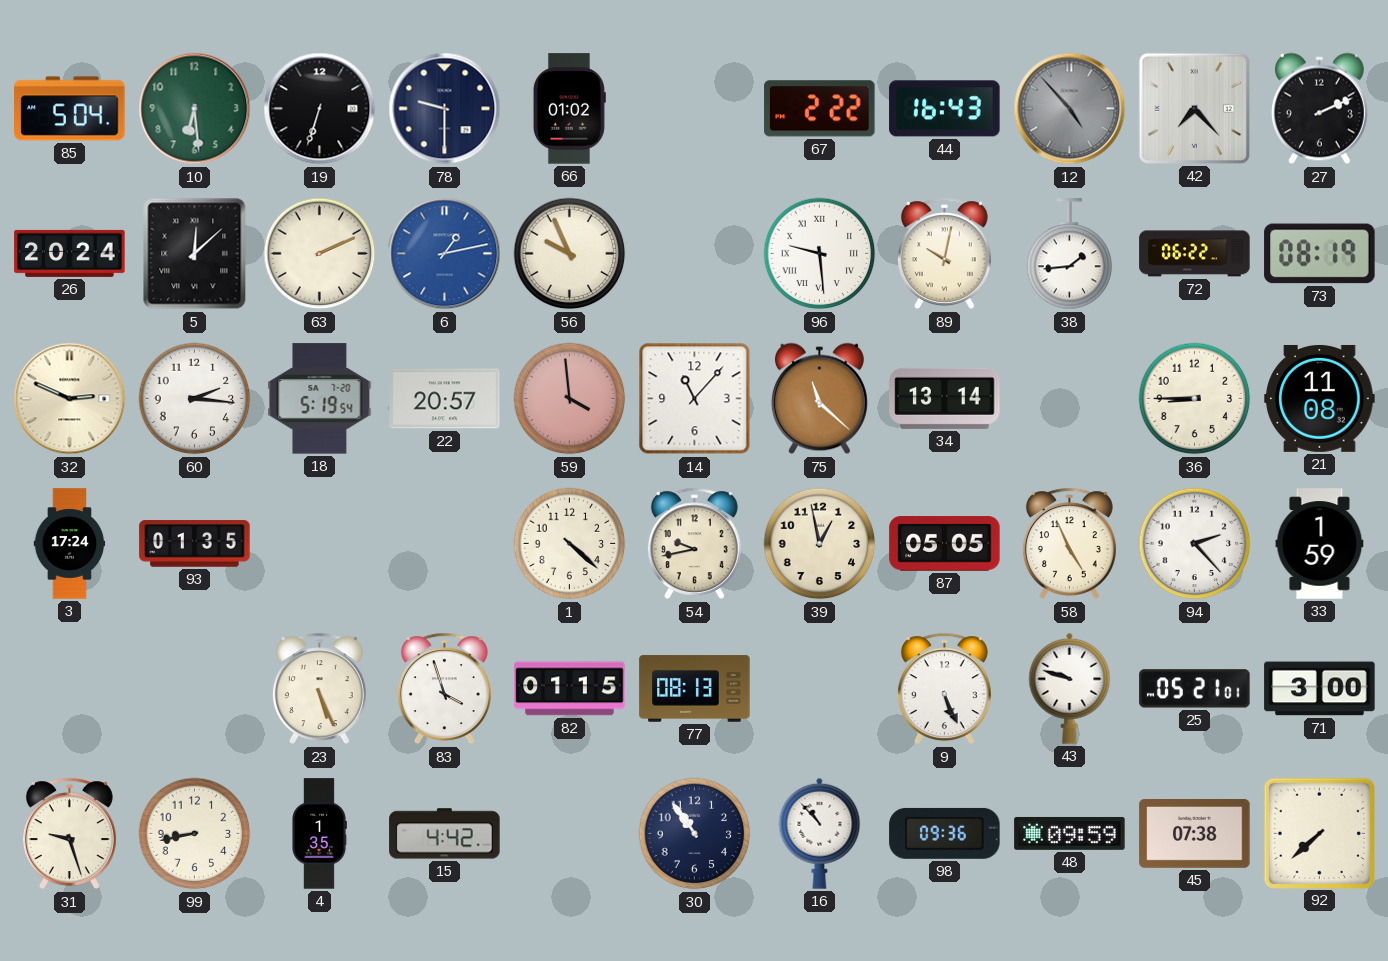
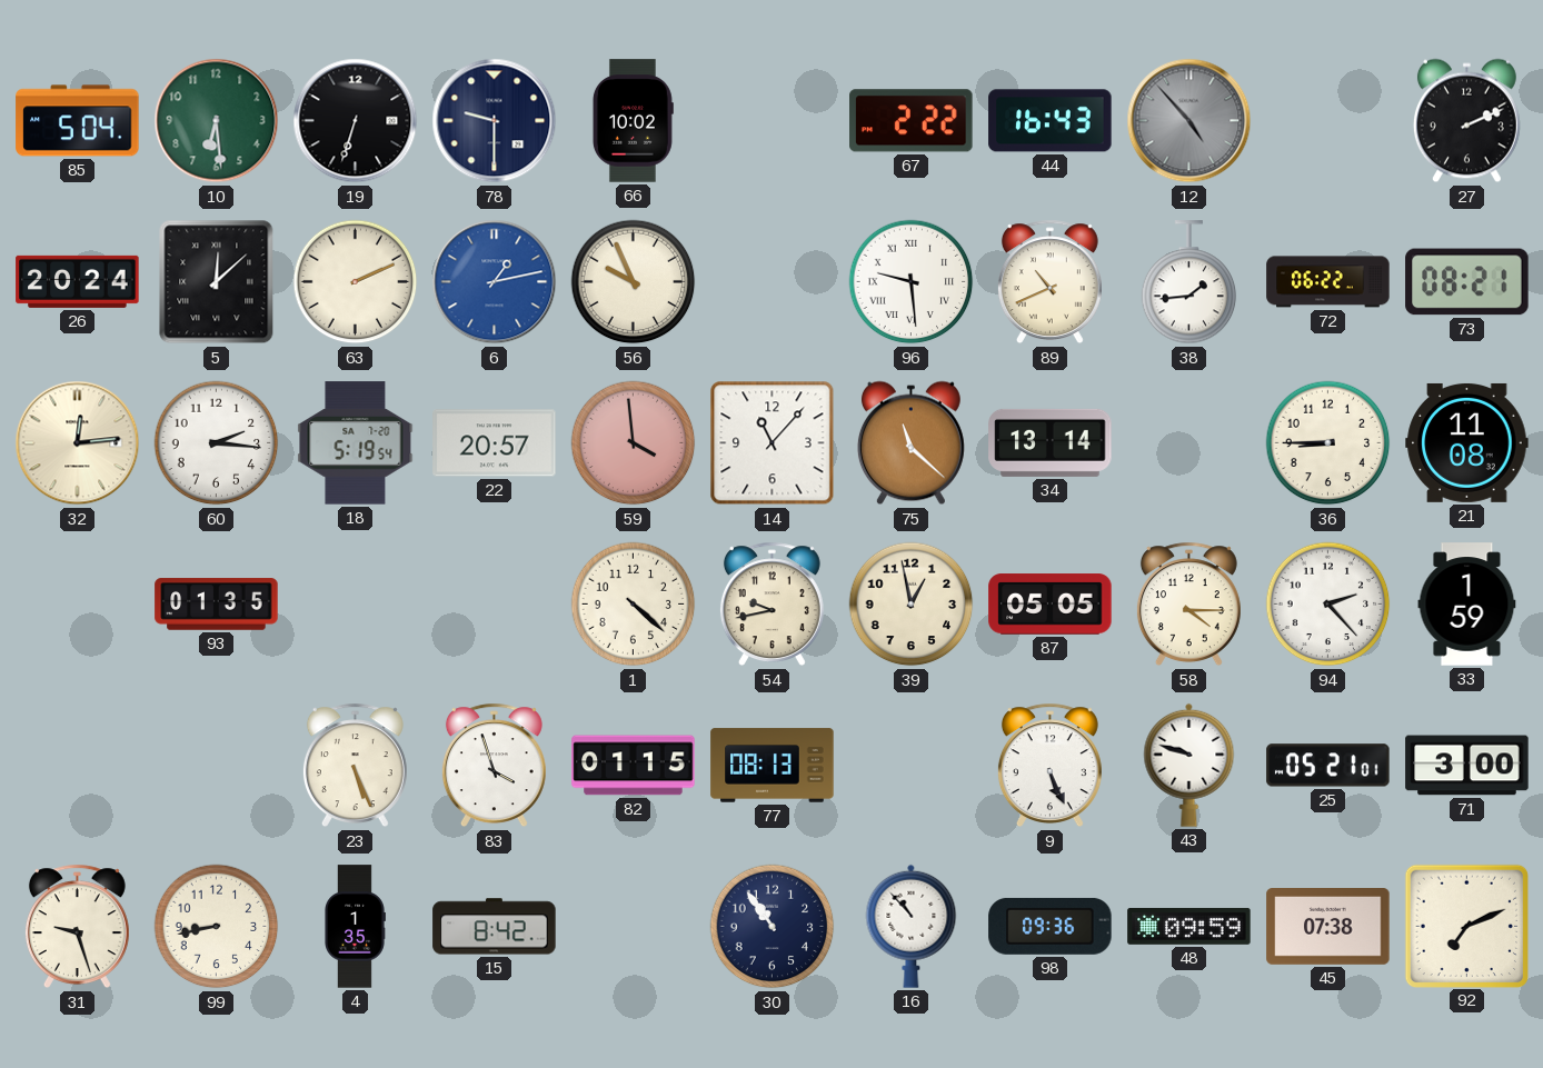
66: 01:02 -> 10:02
42: 7:23 -> none
89: 10:02 -> 10:41
73: 08:19 -> 08:21
32: 2:49 -> 12:14
3: 17:24 -> none
58: 4:56 -> 4:15
15: 4:42 -> 8:42
92: 7:38 -> 7:11
